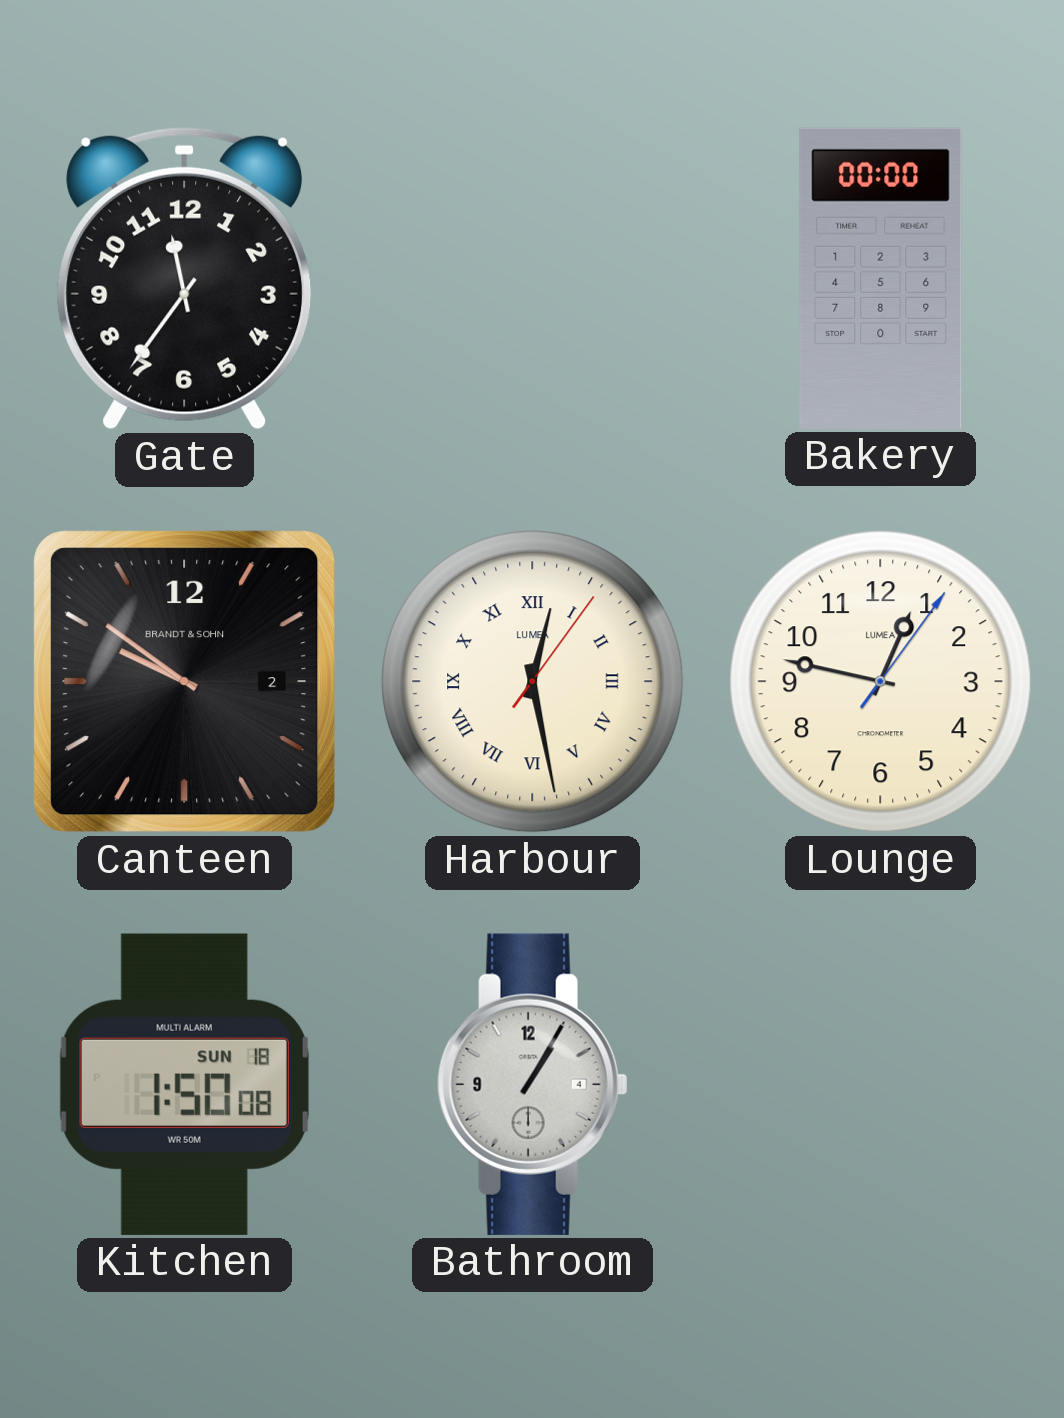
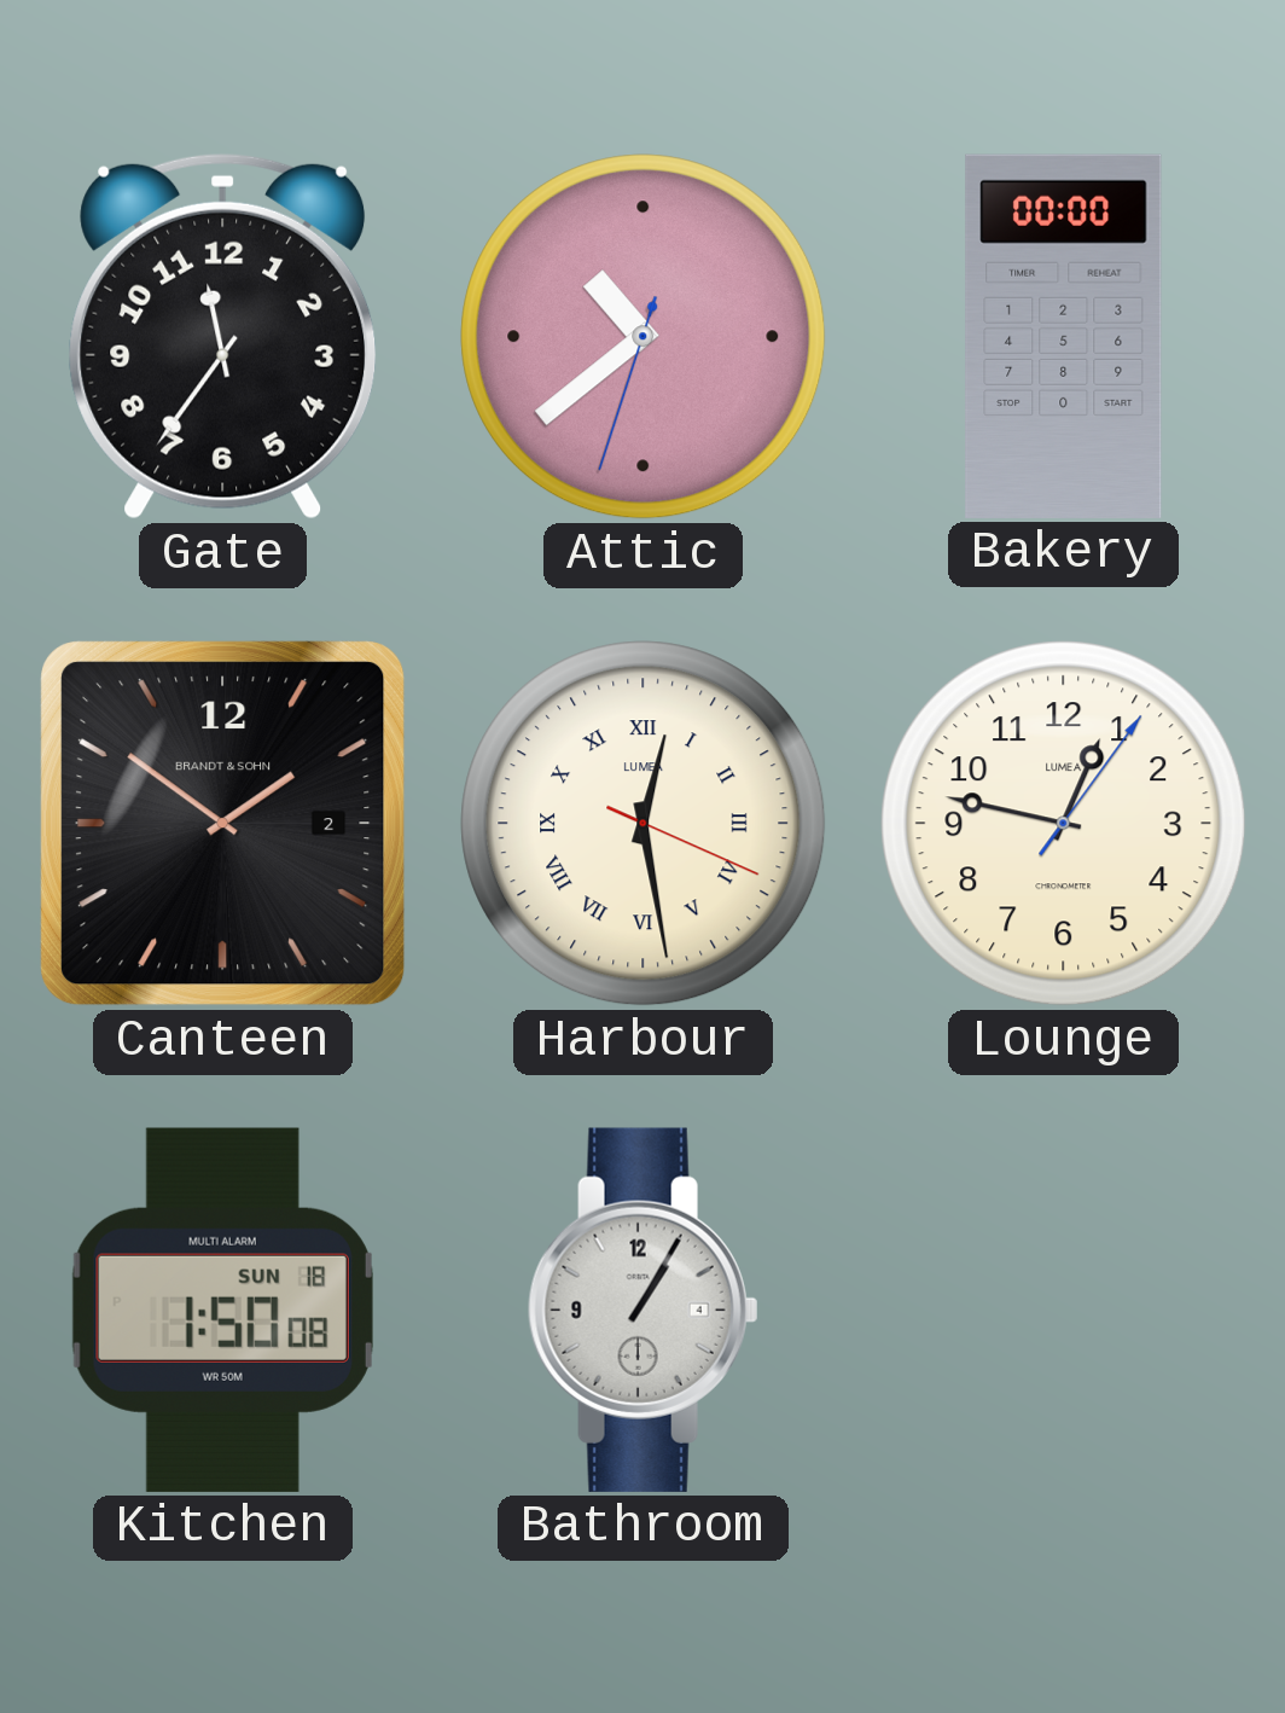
Attic: none -> 10:38
Canteen: 9:51 -> 1:51
Harbour: 12:28:06 -> 12:28:19
